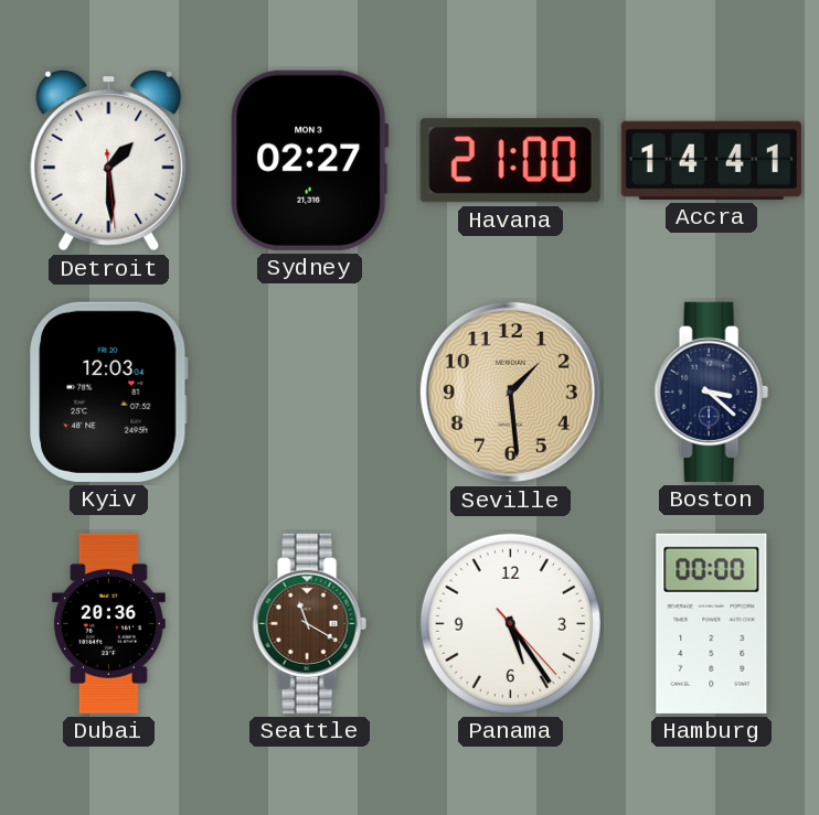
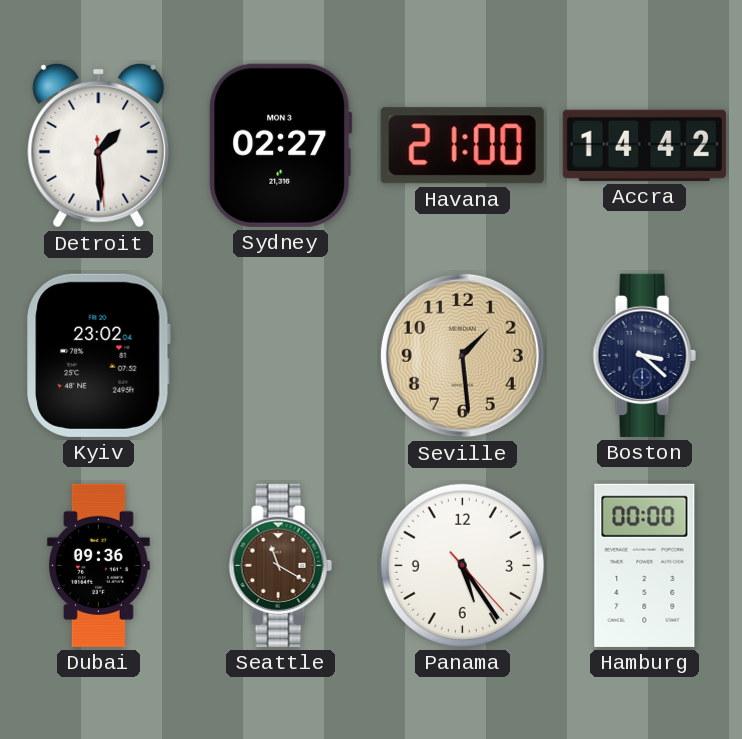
Accra: 14:41 -> 14:42
Kyiv: 12:03 -> 23:02
Dubai: 20:36 -> 09:36
